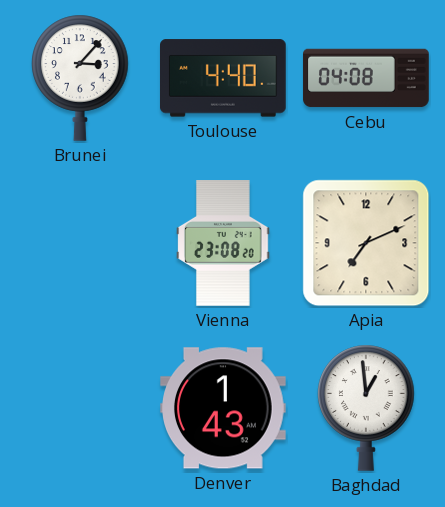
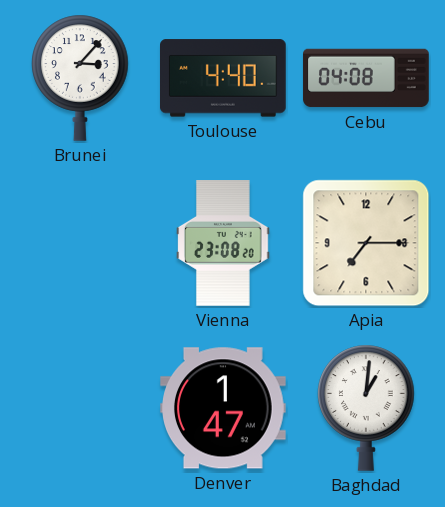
Apia: 7:11 -> 7:15
Denver: 1:43 -> 1:47
Baghdad: 12:59 -> 1:01
